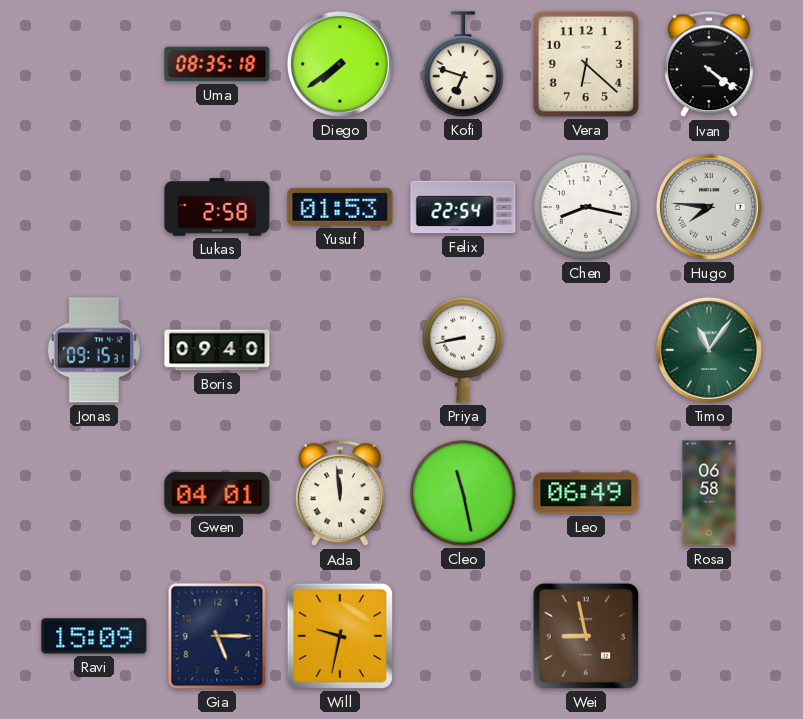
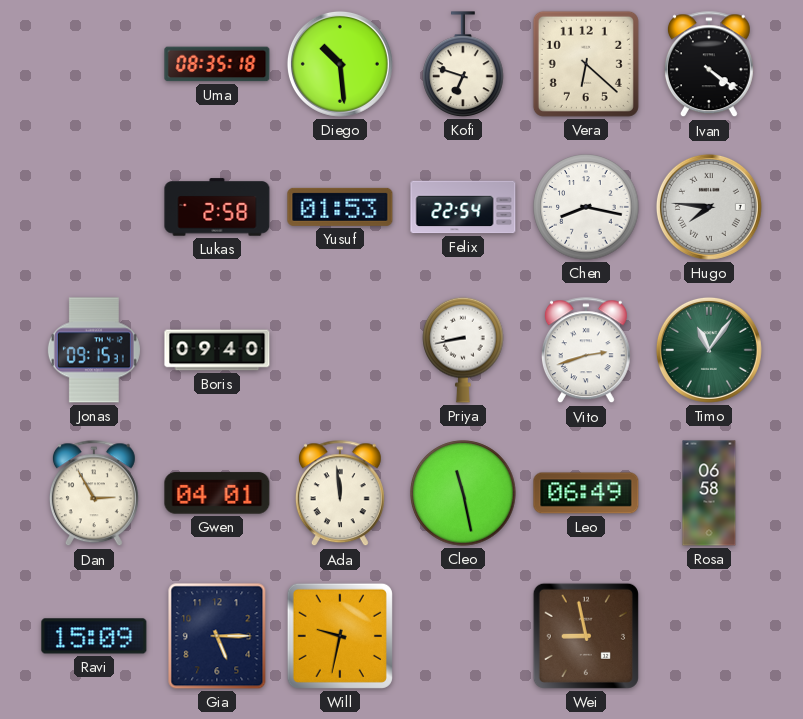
Diego: 7:39 -> 10:29
Vito: none -> 2:42
Dan: none -> 2:55
